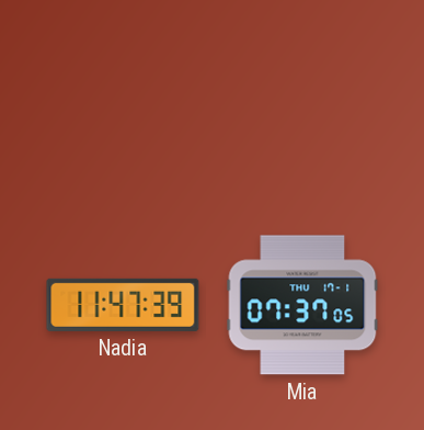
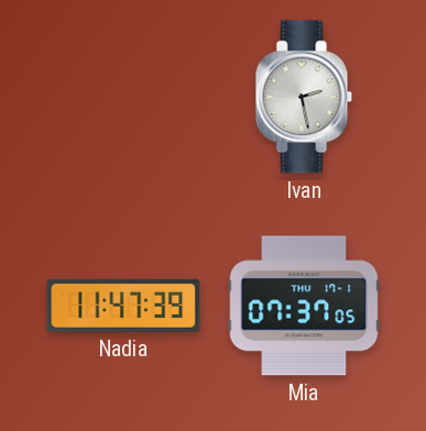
Ivan: none -> 2:28
